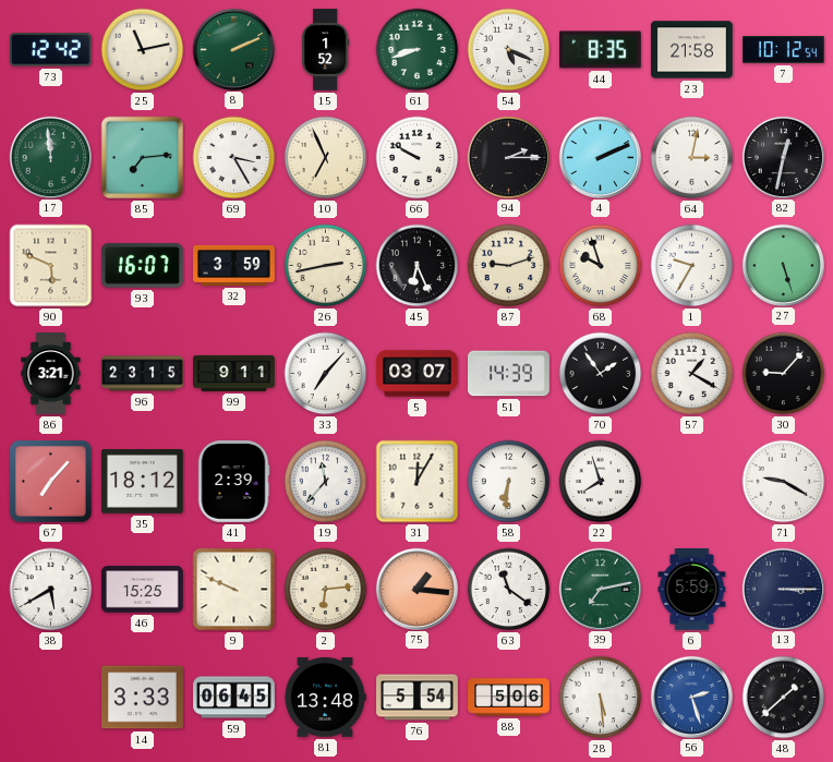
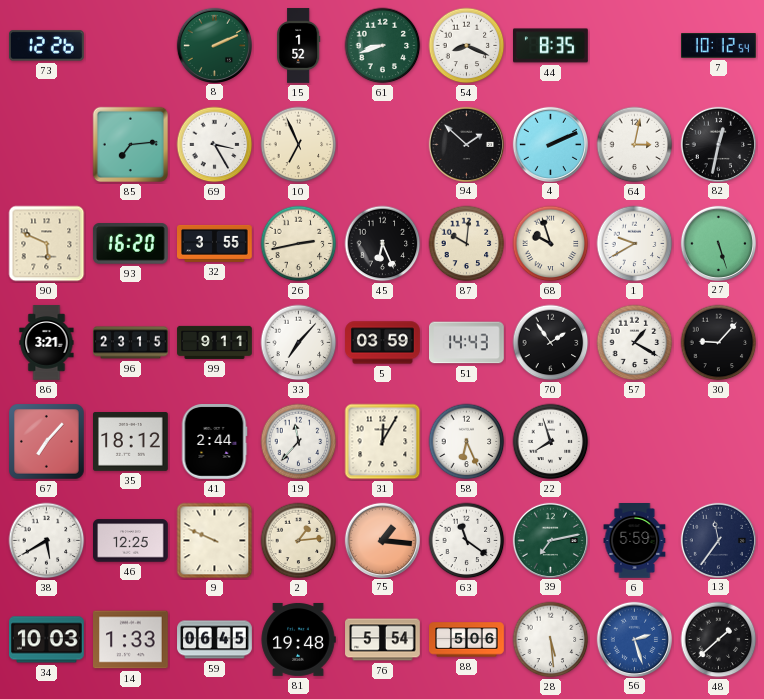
73: 12:42 -> 12:26
25: 11:13 -> none
54: 5:19 -> 8:19
23: 21:58 -> none
17: 11:59 -> none
66: 9:50 -> none
94: 2:15 -> 1:52
93: 16:07 -> 16:20
32: 3:59 -> 3:55
87: 9:12 -> 10:01
1: 9:35 -> 9:40
5: 03:07 -> 03:59
51: 14:39 -> 14:43
41: 2:39 -> 2:44
58: 6:31 -> 6:26
71: 9:20 -> none
46: 15:25 -> 12:25
2: 6:14 -> 1:14
13: 3:15 -> 11:36
34: none -> 10:03
14: 3:33 -> 1:33
81: 13:48 -> 19:48
